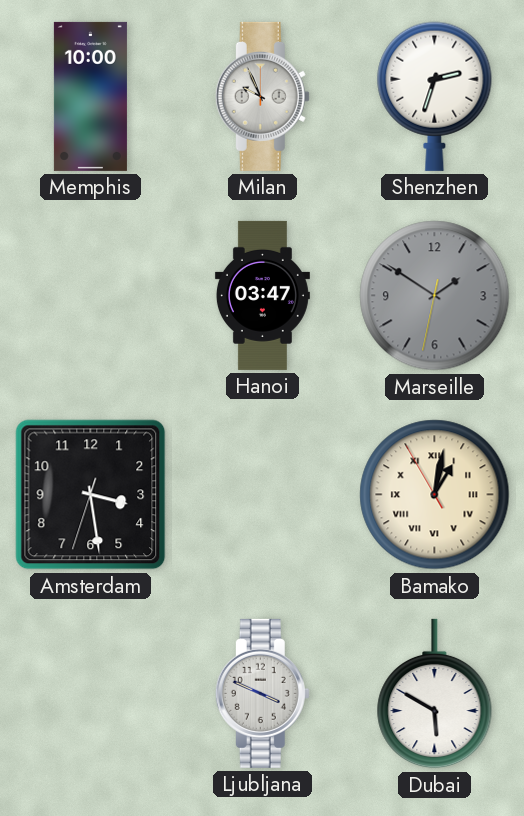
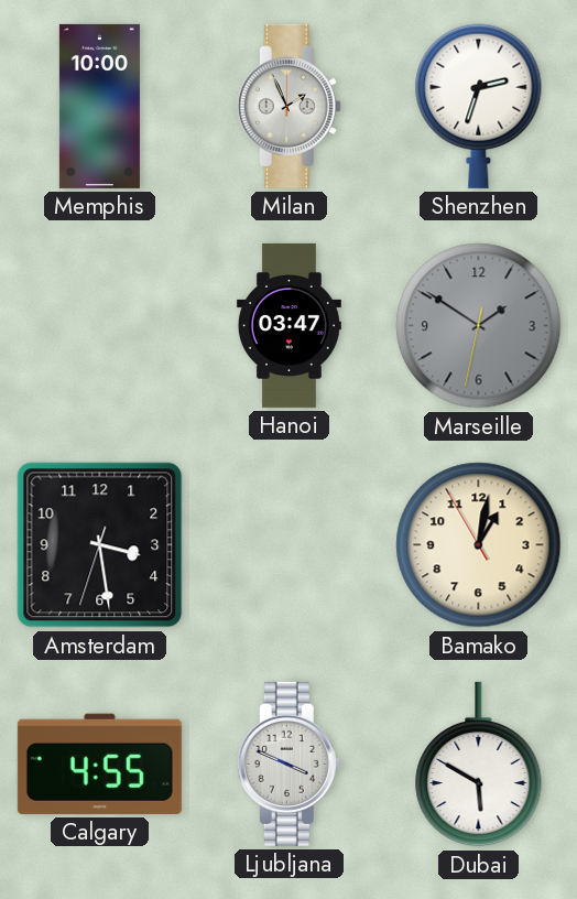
Milan: 9:56 -> 1:56
Bamako numerals: Roman -> Arabic
Calgary: none -> 4:55
